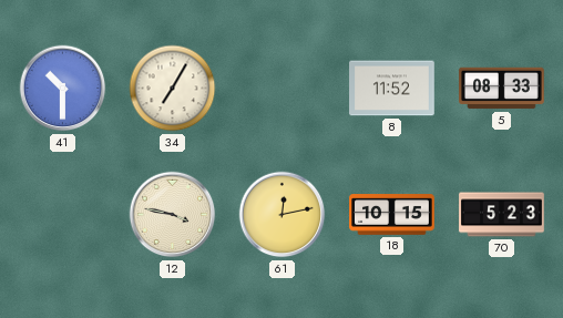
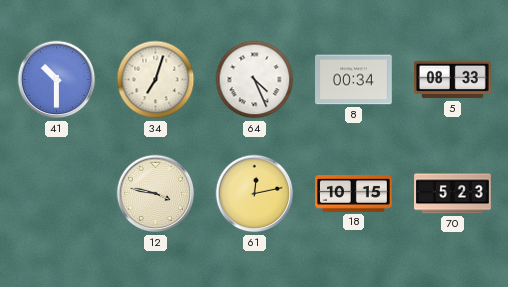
34: 7:05 -> 7:03
64: none -> 4:26
8: 11:52 -> 00:34
